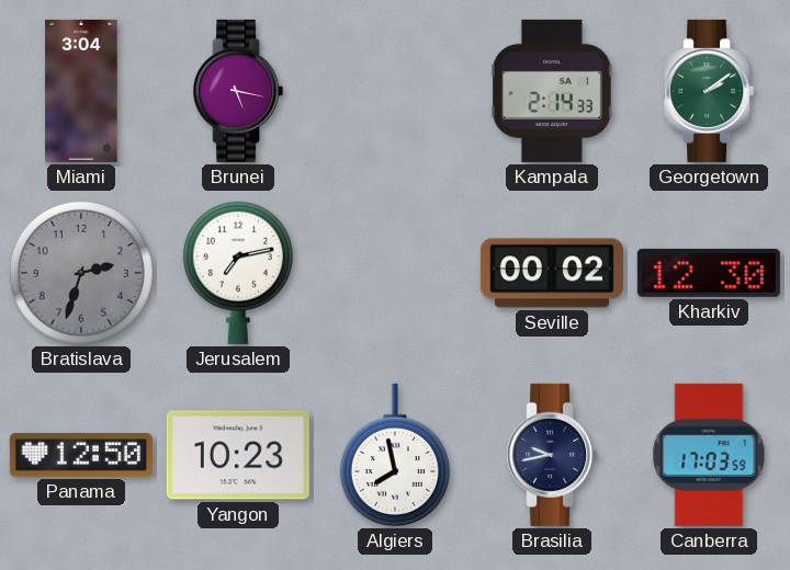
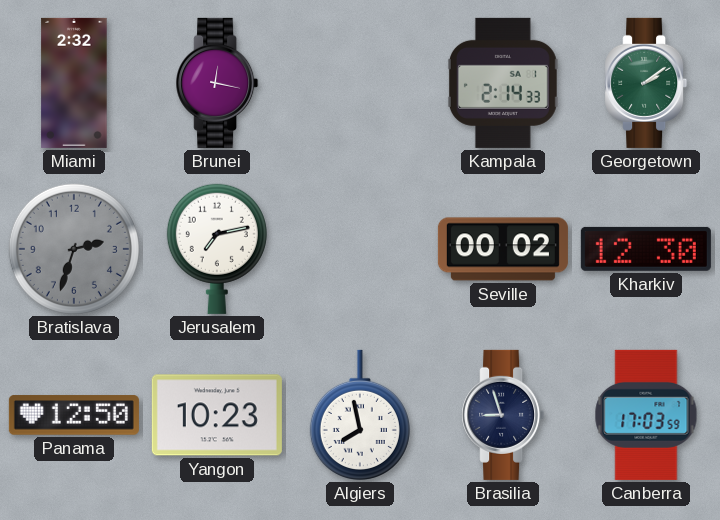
Miami: 3:04 -> 2:32
Brunei: 5:17 -> 12:17
Brasilia: 9:43 -> 8:57
